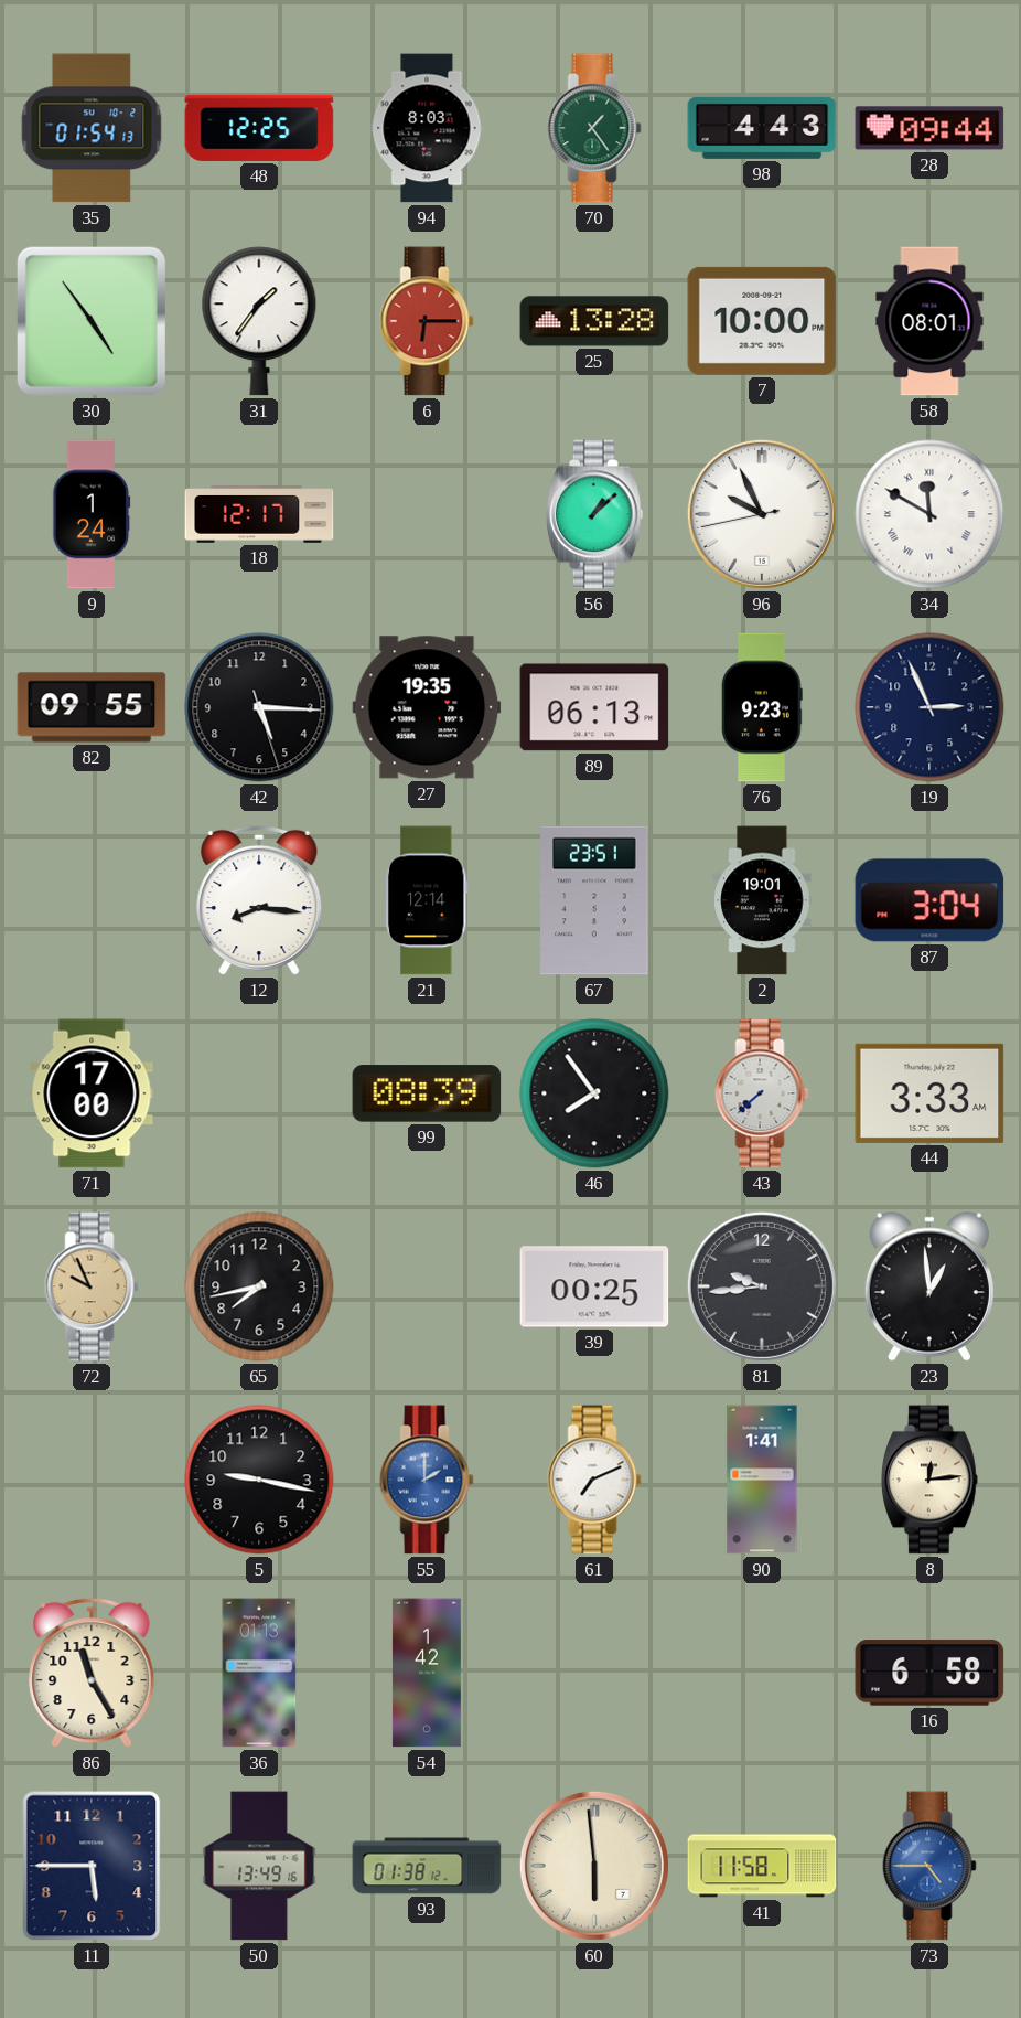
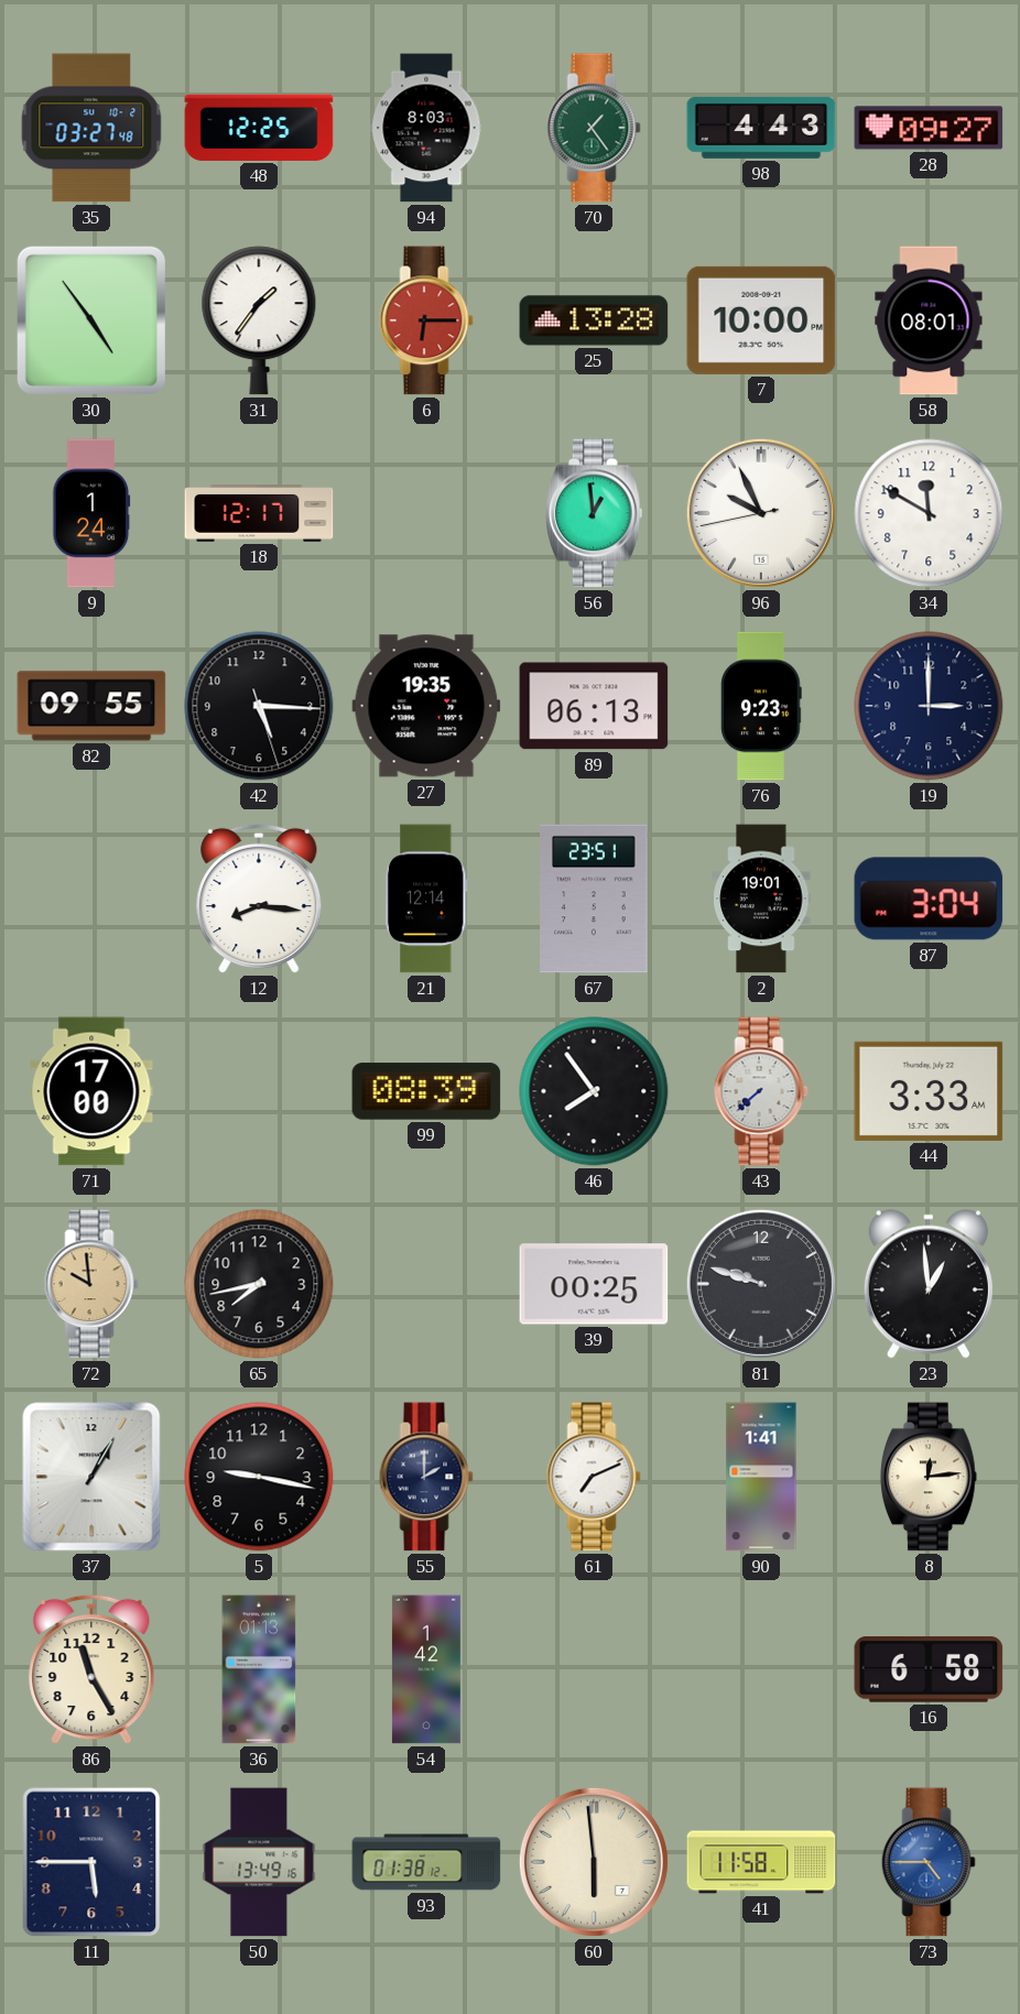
35: 01:54 -> 03:27
28: 09:44 -> 09:27
56: 1:08 -> 12:59
34 numerals: Roman -> Arabic
19: 2:56 -> 3:00
72: 9:56 -> 9:59
81: 9:44 -> 9:48
37: none -> 1:05
55 dial: blue -> navy
